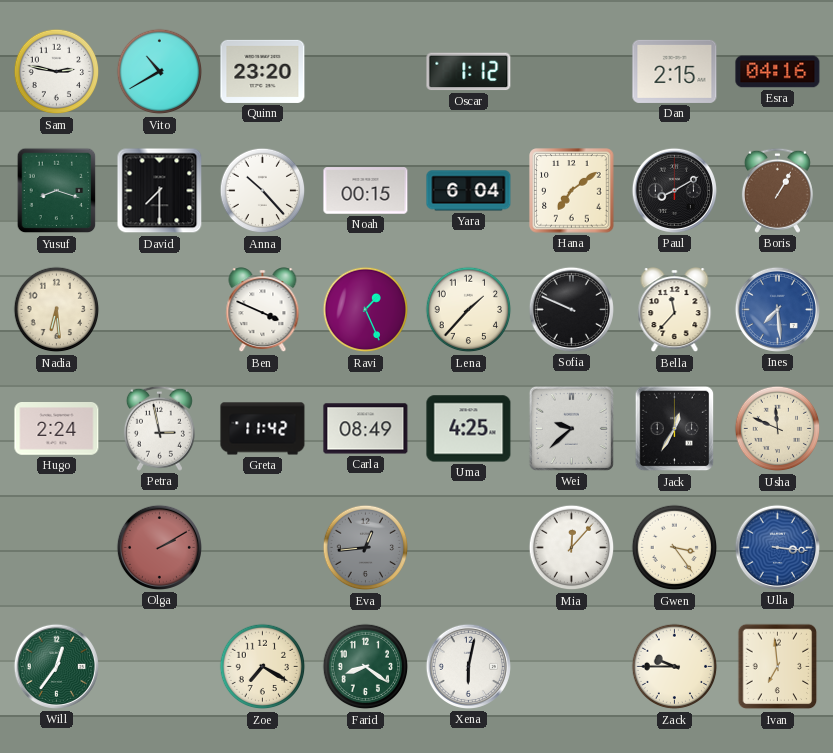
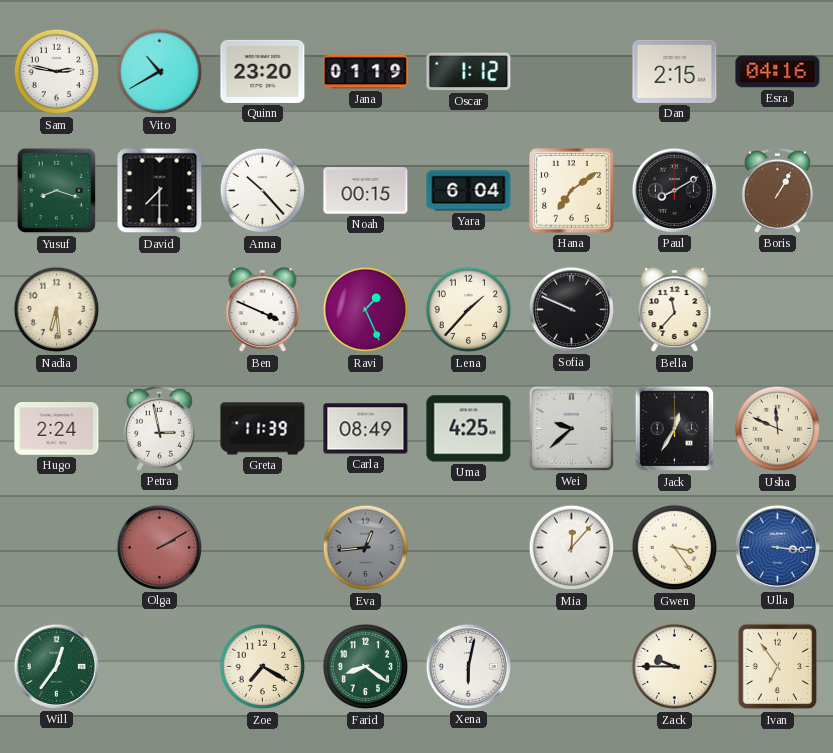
Jana: none -> 01:19
Ines: 7:29 -> none
Greta: 11:42 -> 11:39
Ivan: 6:59 -> 6:54
